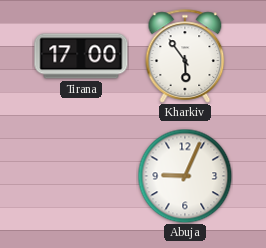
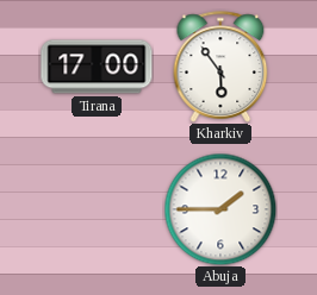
Abuja: 9:04 -> 1:45
